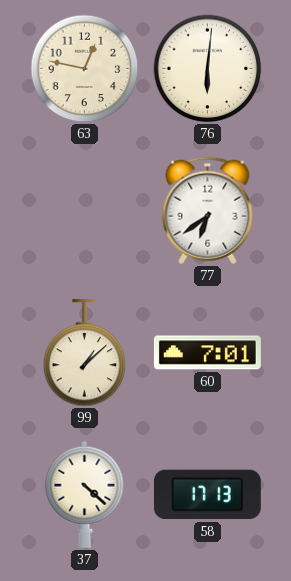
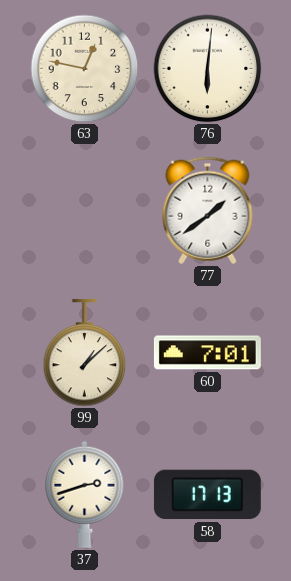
77: 6:39 -> 1:39
37: 4:22 -> 2:42
